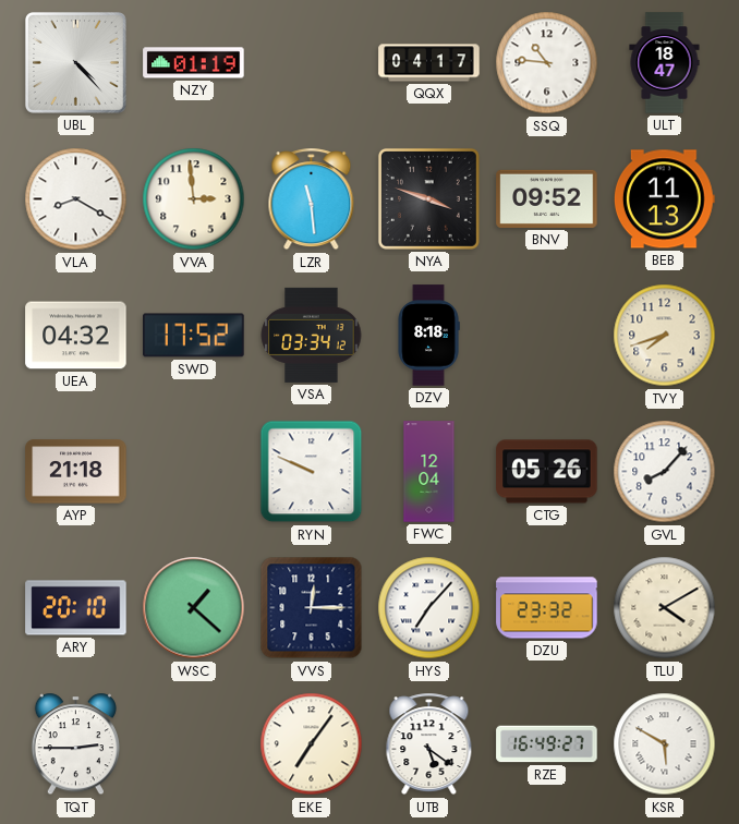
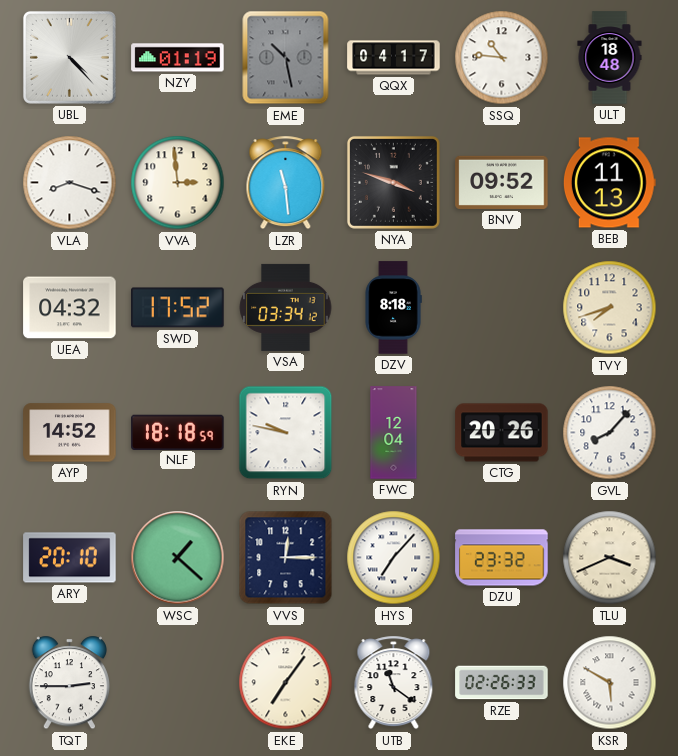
EME: none -> 10:28
ULT: 18:47 -> 18:48
VLA: 8:20 -> 8:18
AYP: 21:18 -> 14:52
NLF: none -> 18:18
RYN: 9:49 -> 9:47
CTG: 05:26 -> 20:26
TLU: 4:10 -> 3:41
UTB: 5:21 -> 11:21
RZE: 16:49 -> 02:26
